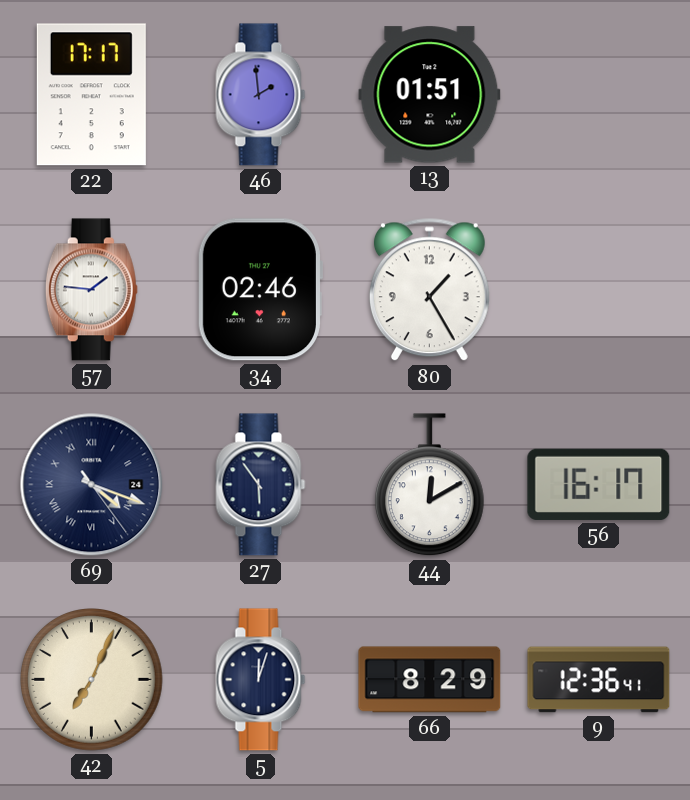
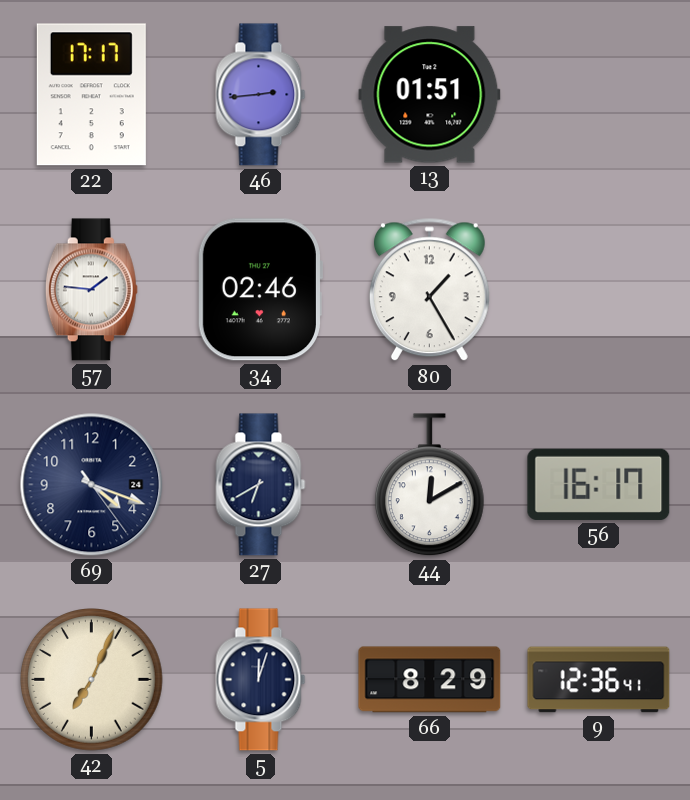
46: 1:59 -> 2:44
69 numerals: Roman -> Arabic
27: 5:54 -> 6:40
